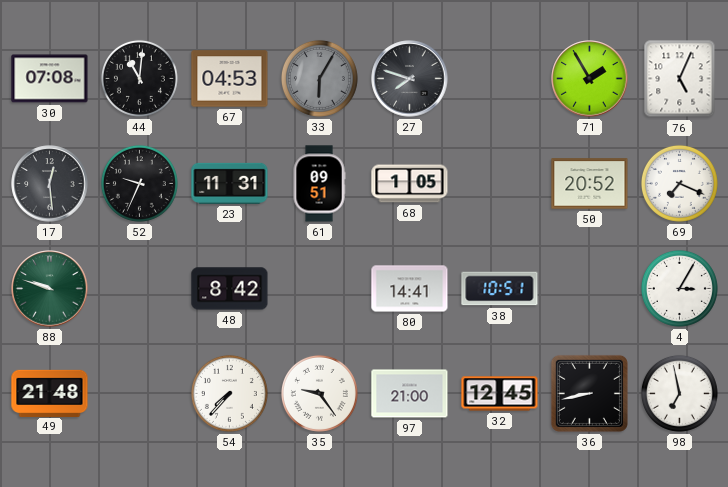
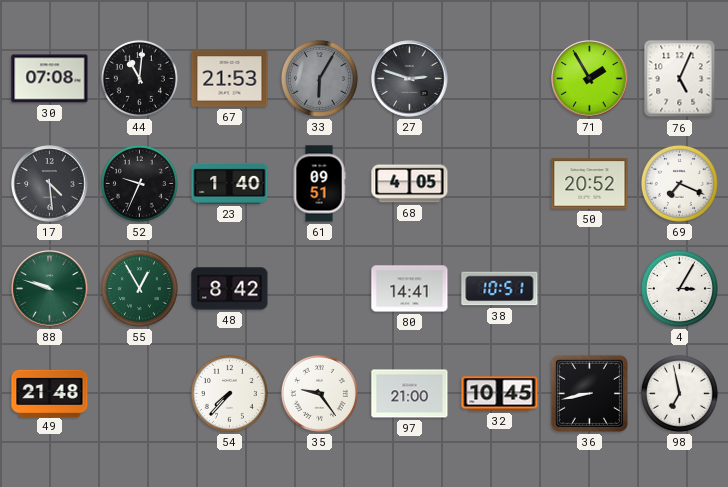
67: 04:53 -> 21:53
27: 7:48 -> 2:48
17: 12:29 -> 4:29
23: 11:31 -> 1:40
68: 1:05 -> 4:05
55: none -> 12:55
32: 12:45 -> 10:45
